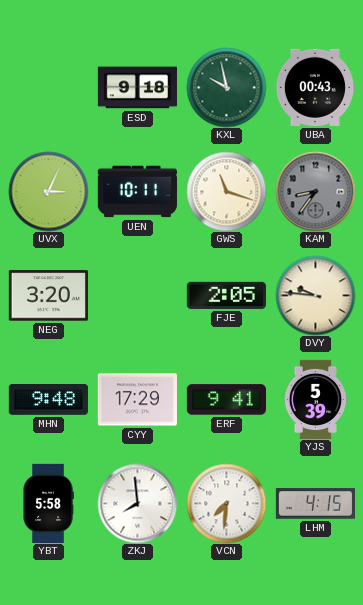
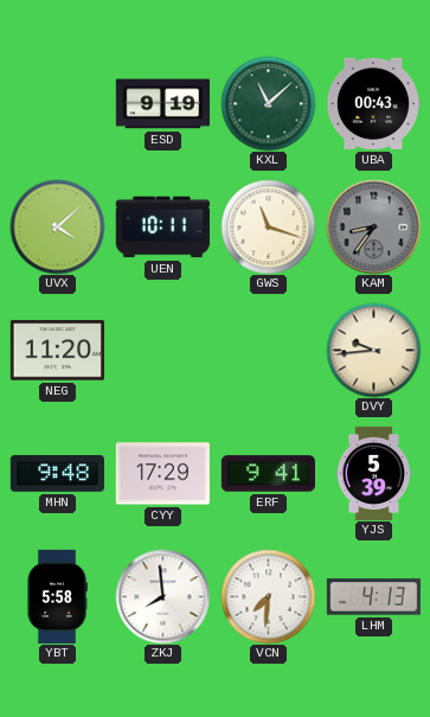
ESD: 9:18 -> 9:19
KXL: 9:58 -> 11:08
UVX: 3:04 -> 4:08
NEG: 3:20 -> 11:20
FJE: 2:05 -> none
DVY: 9:46 -> 9:44
LHM: 4:15 -> 4:13
